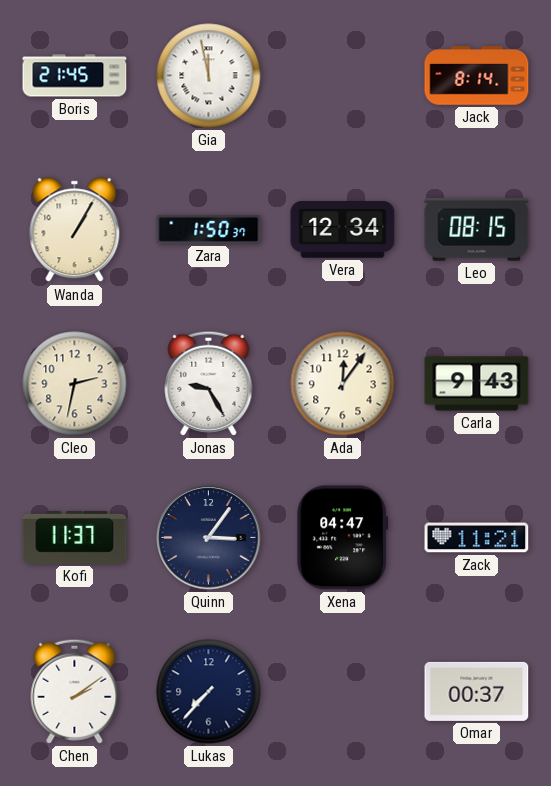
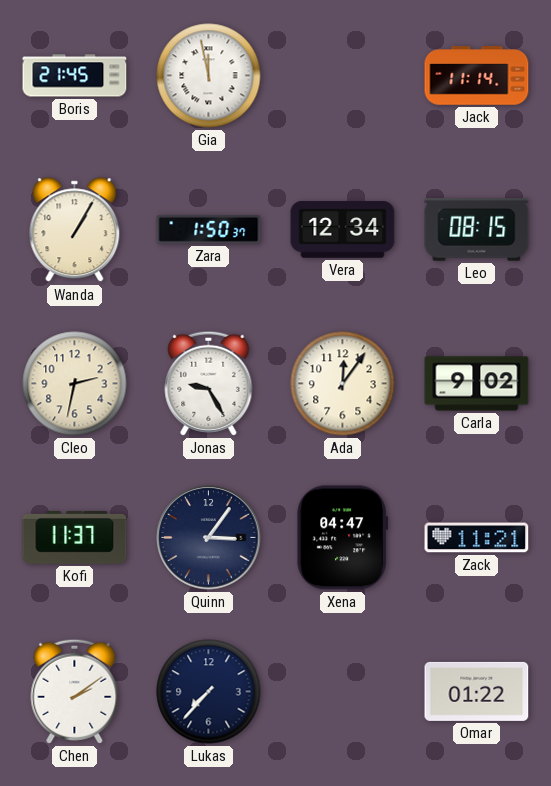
Jack: 8:14 -> 11:14
Carla: 9:43 -> 9:02
Omar: 00:37 -> 01:22
